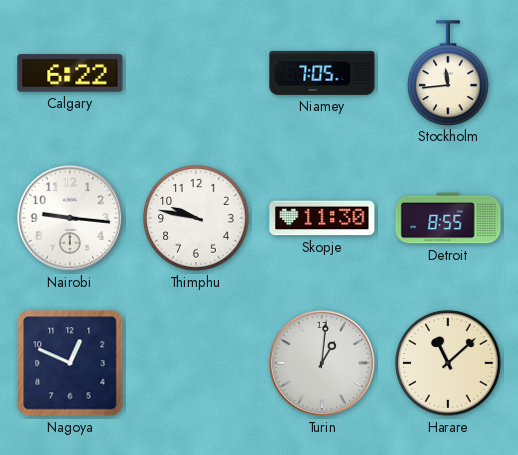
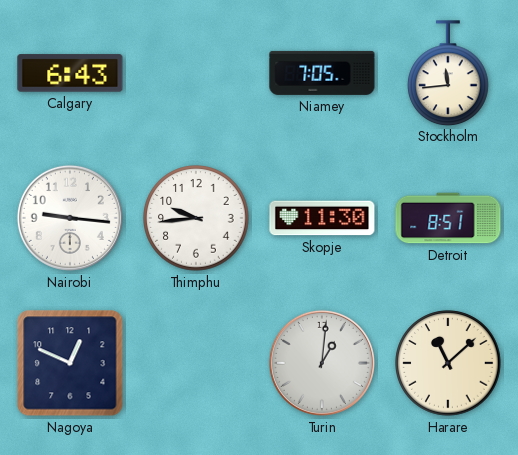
Calgary: 6:22 -> 6:43
Thimphu: 9:47 -> 9:44
Detroit: 8:55 -> 8:51
